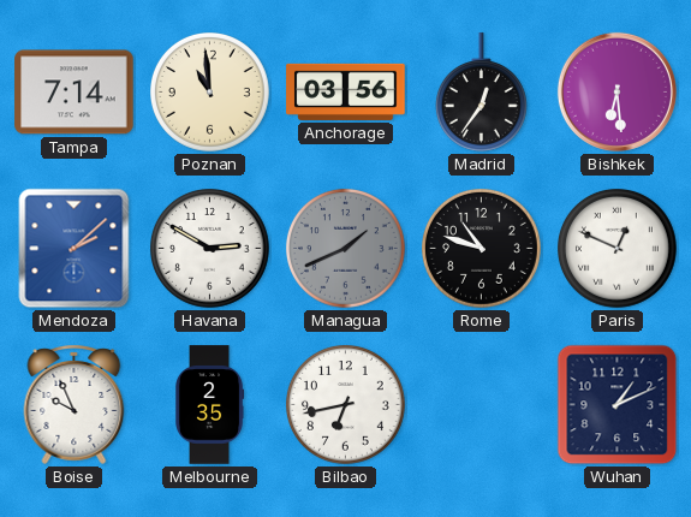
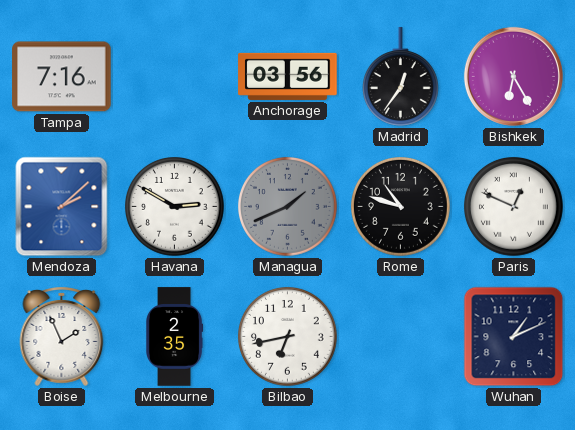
Tampa: 7:14 -> 7:16
Poznan: 10:59 -> none
Bishkek: 6:29 -> 6:25
Boise: 9:56 -> 1:56
